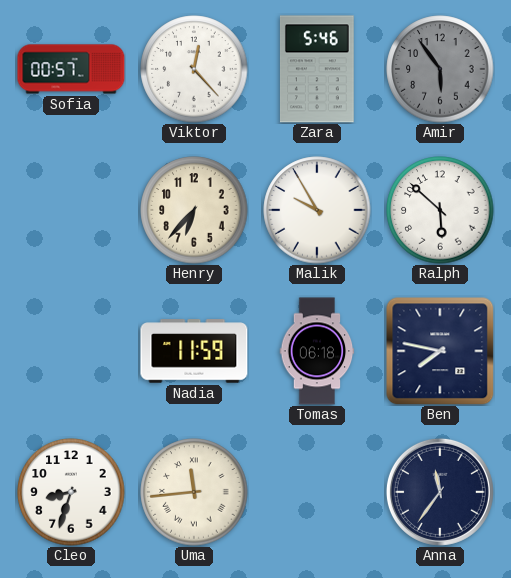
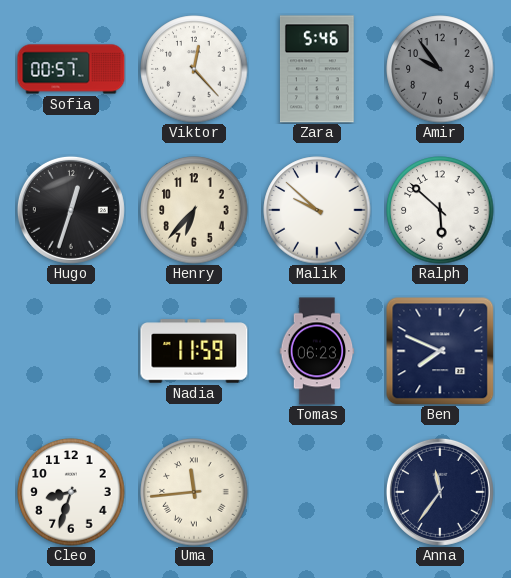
Amir: 5:54 -> 9:54
Hugo: none -> 12:33
Malik: 9:55 -> 9:52
Tomas: 06:18 -> 06:23
Ben: 7:47 -> 7:49
